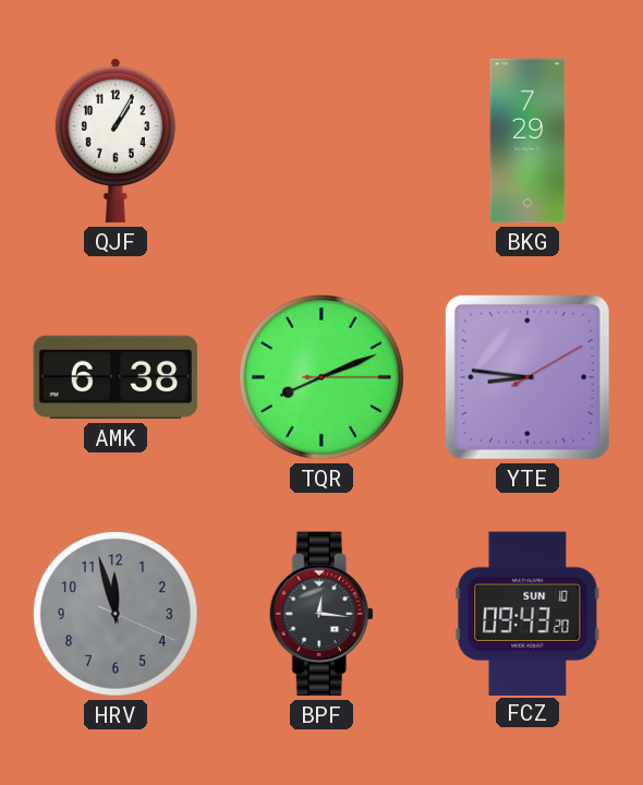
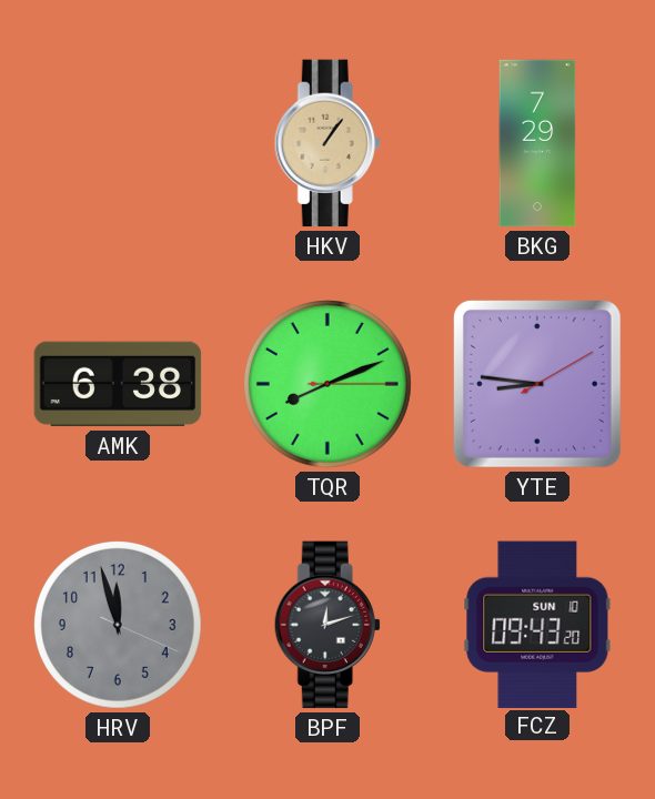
QJF: 1:05 -> none
HKV: none -> 1:06
BPF: 12:16 -> 12:12
